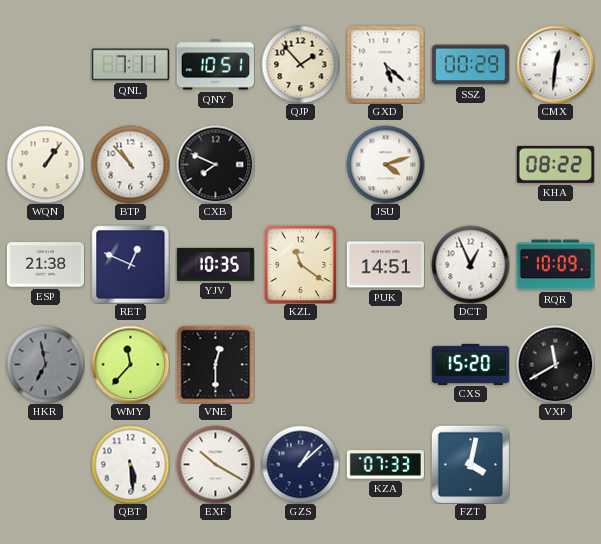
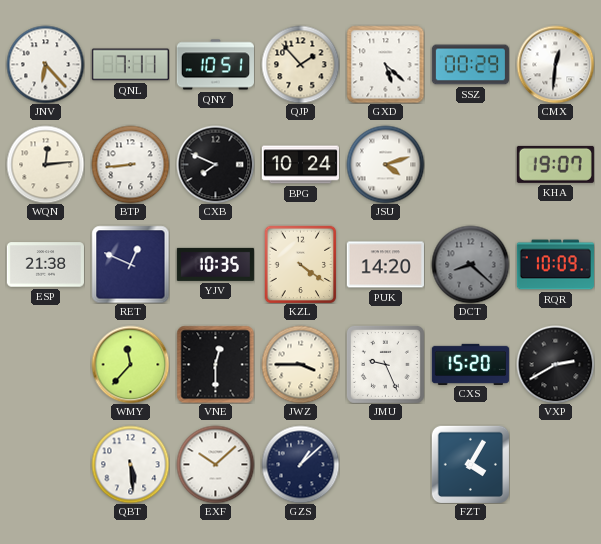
JNV: none -> 6:23
WQN: 1:06 -> 12:14
BTP: 10:53 -> 8:44
BPG: none -> 10:24
KHA: 08:22 -> 19:07
KZL: 11:21 -> 4:21
PUK: 14:51 -> 14:20
DCT: 12:56 -> 8:22
DCT dial: white -> grey
HKR: 6:58 -> none
JWZ: none -> 3:45
JMU: none -> 9:26
VXP: 11:40 -> 2:40
EXF: 10:20 -> 10:08
KZA: 07:33 -> none
FZT: 4:02 -> 4:05
